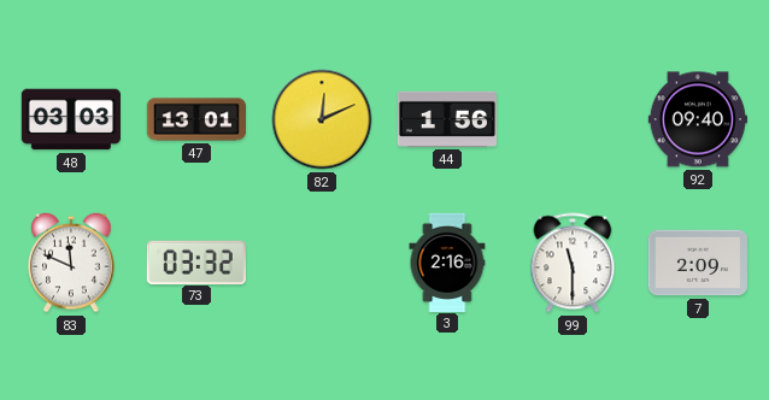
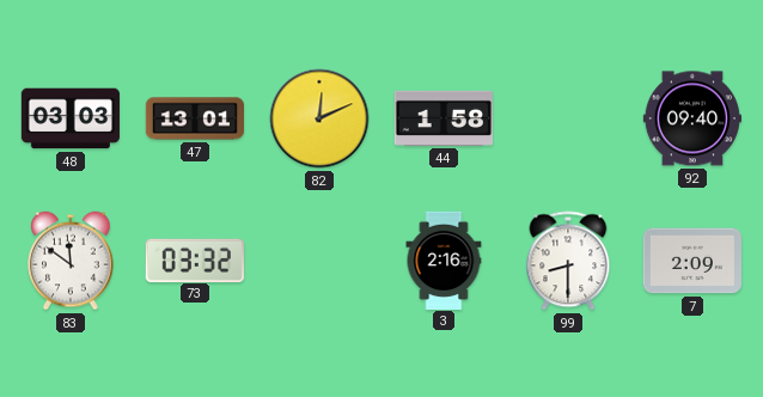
44: 1:56 -> 1:58
83: 11:49 -> 11:51
99: 11:30 -> 8:30
